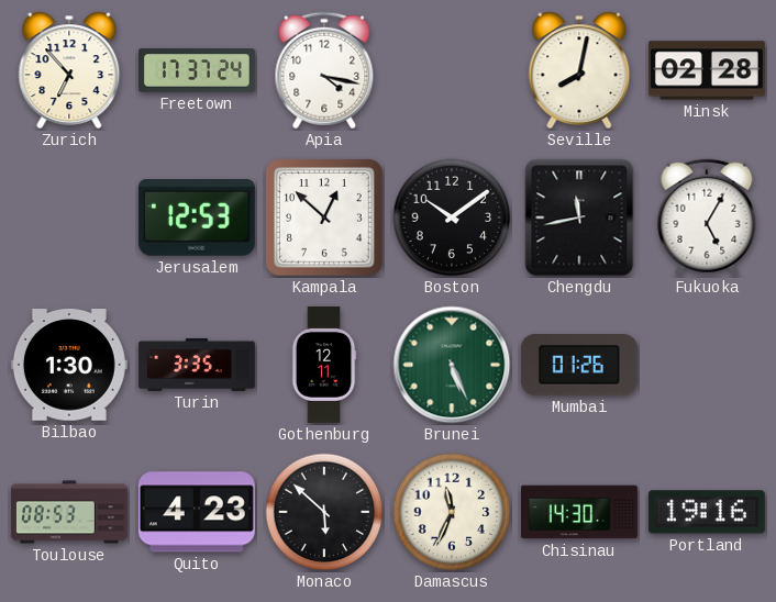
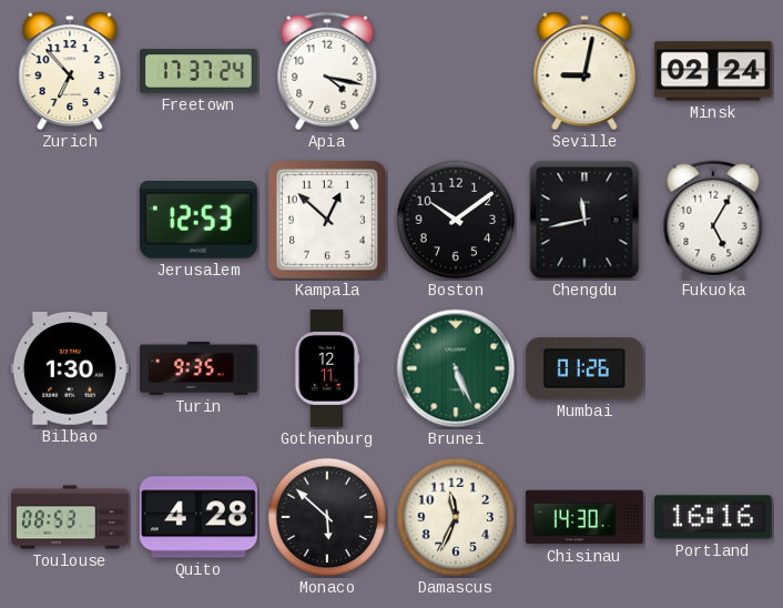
Seville: 8:02 -> 9:02
Minsk: 02:28 -> 02:24
Turin: 3:35 -> 9:35
Quito: 4:23 -> 4:28
Portland: 19:16 -> 16:16
